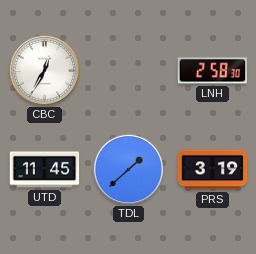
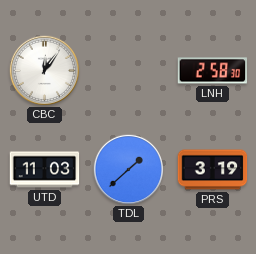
CBC: 12:35 -> 12:06
UTD: 11:45 -> 11:03
